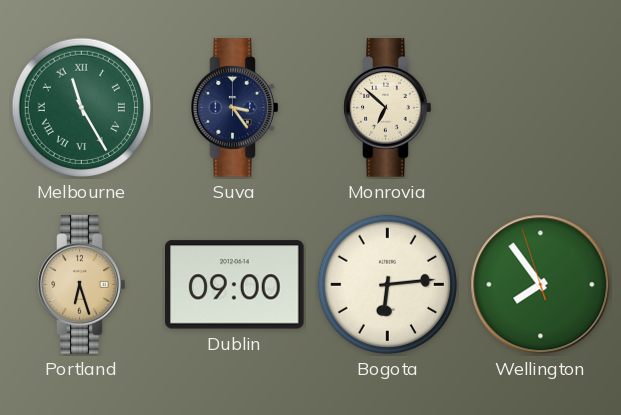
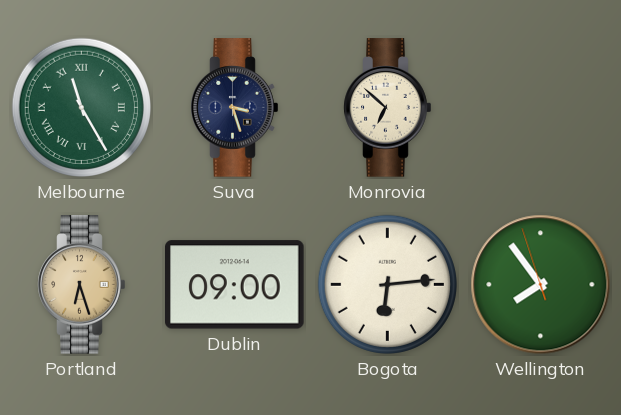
Suva: 3:24 -> 3:27
